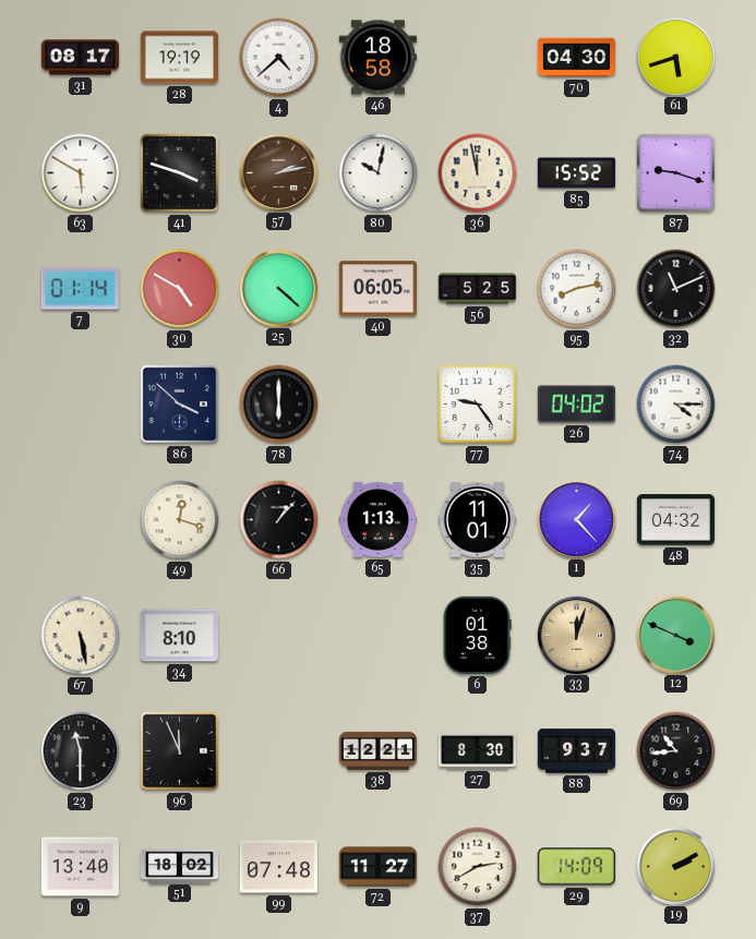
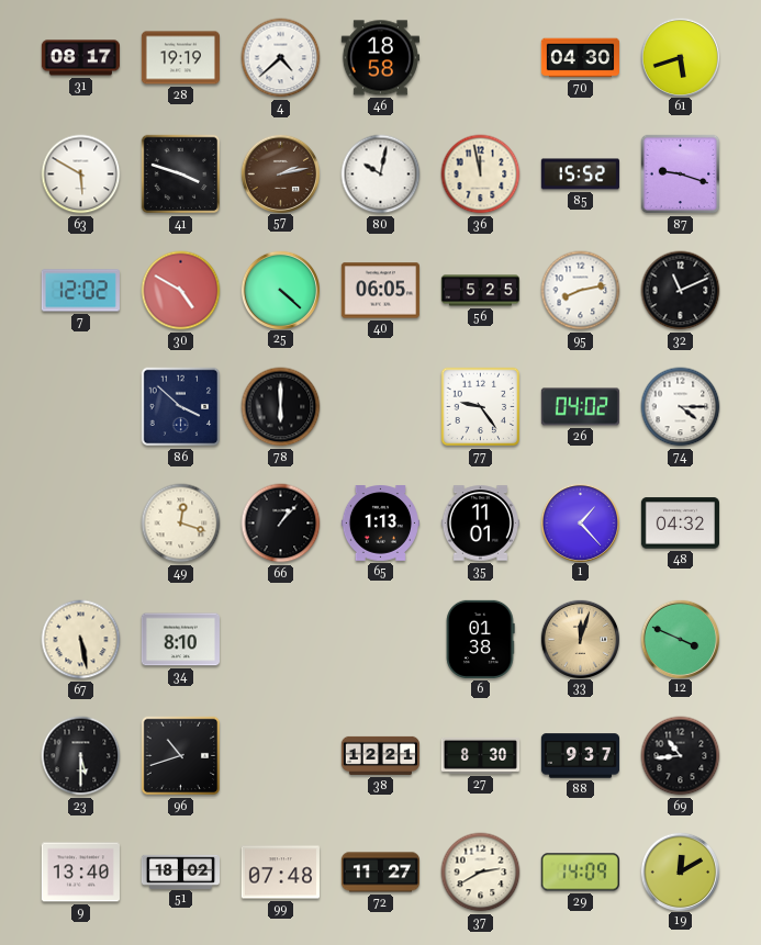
7: 01:14 -> 12:02
23: 11:30 -> 5:30
96: 11:56 -> 10:42
19: 2:10 -> 12:10
